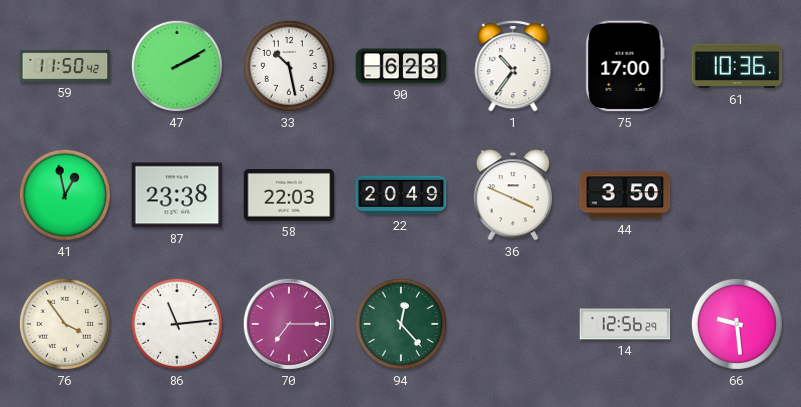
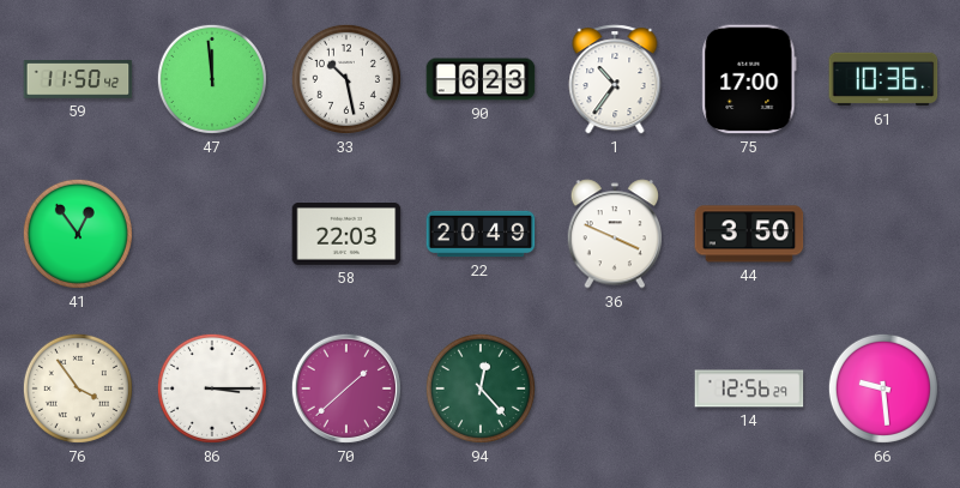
47: 2:10 -> 11:59
41: 12:58 -> 12:54
87: 23:38 -> none
86: 11:14 -> 3:15
70: 7:15 -> 1:38
